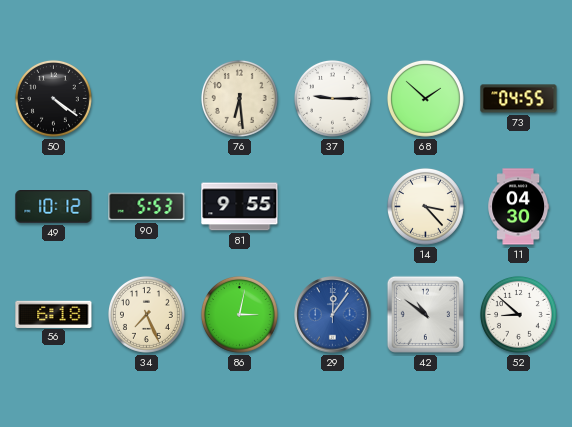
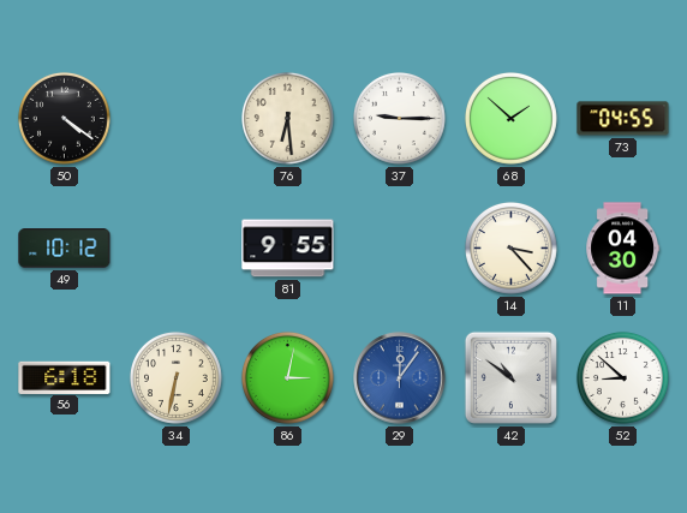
90: 5:53 -> none
34: 7:26 -> 6:32
